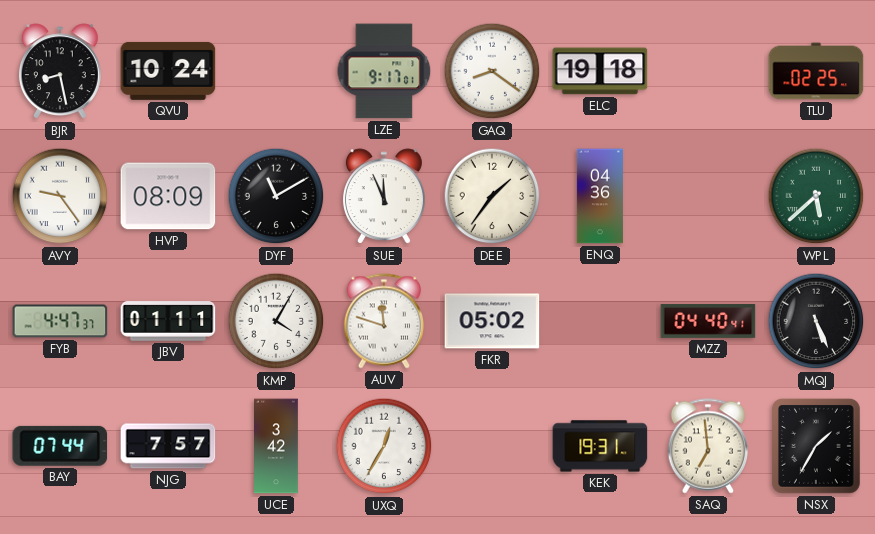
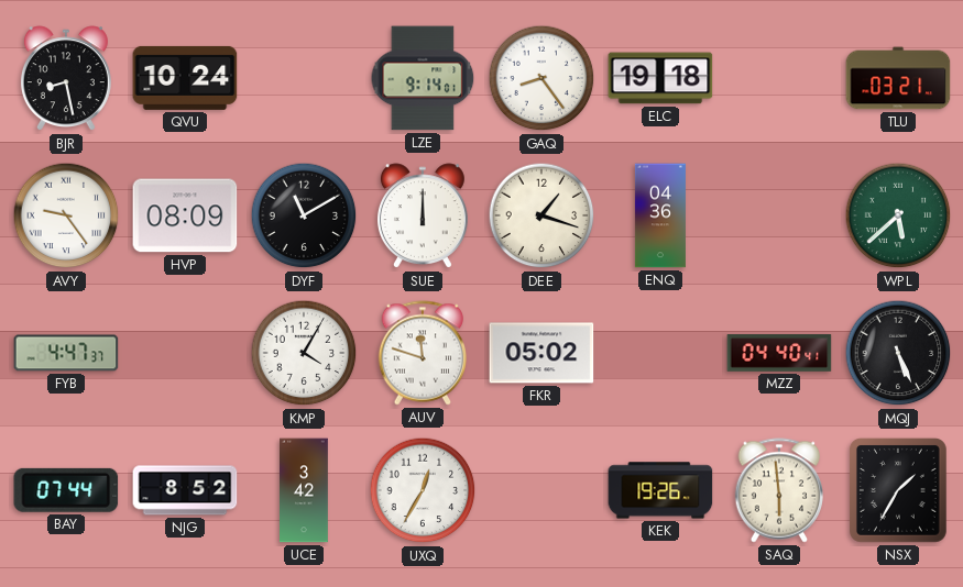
LZE: 9:17 -> 9:14
GAQ: 8:21 -> 8:24
TLU: 02:25 -> 03:21
SUE: 11:56 -> 12:00
DEE: 1:36 -> 1:18
JBV: 01:11 -> none
NJG: 7:57 -> 8:52
KEK: 19:31 -> 19:26
SAQ: 6:59 -> 5:59
